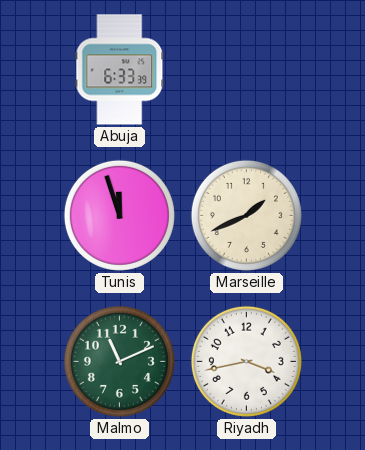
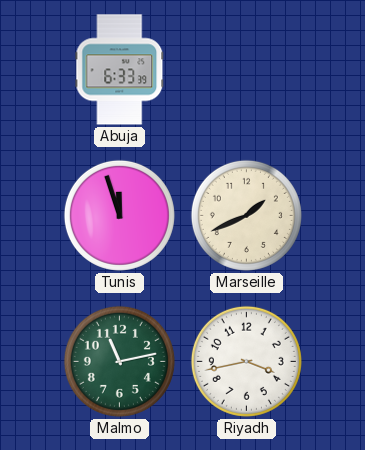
Malmo: 11:11 -> 11:13
